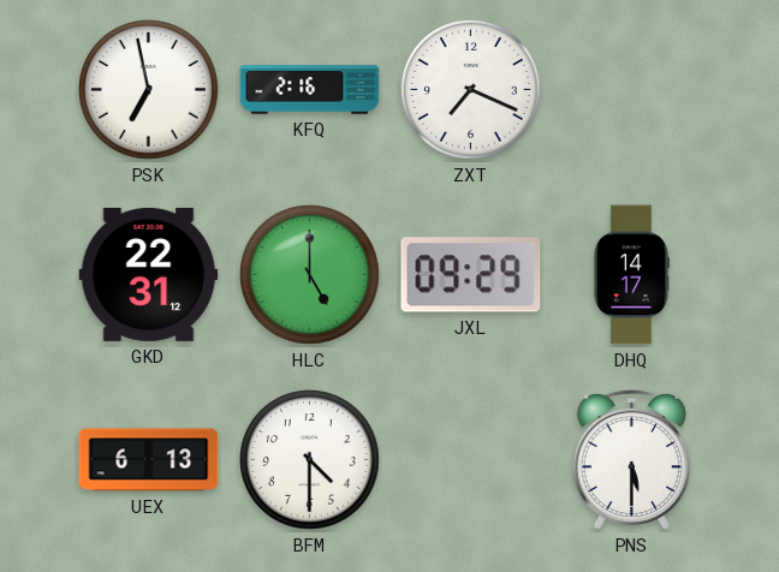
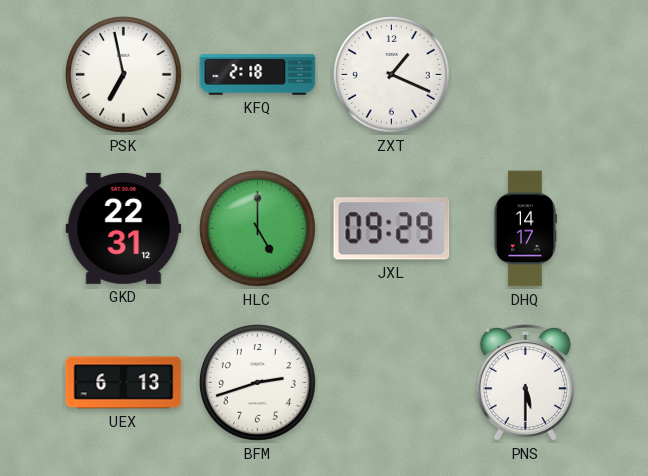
KFQ: 2:16 -> 2:18
ZXT: 7:19 -> 1:19
BFM: 4:30 -> 2:42
